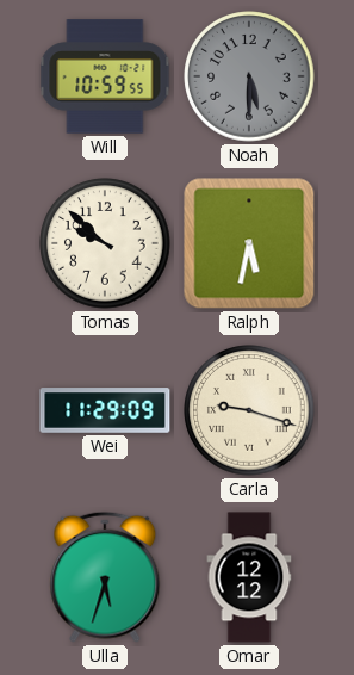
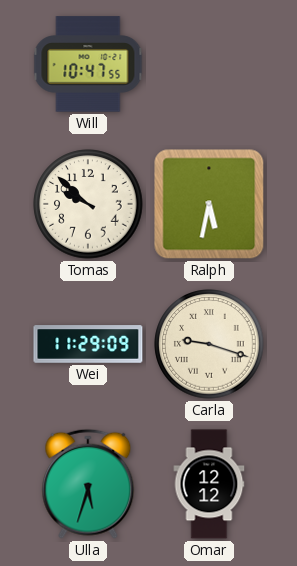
Will: 10:59 -> 10:47
Noah: 5:30 -> none
